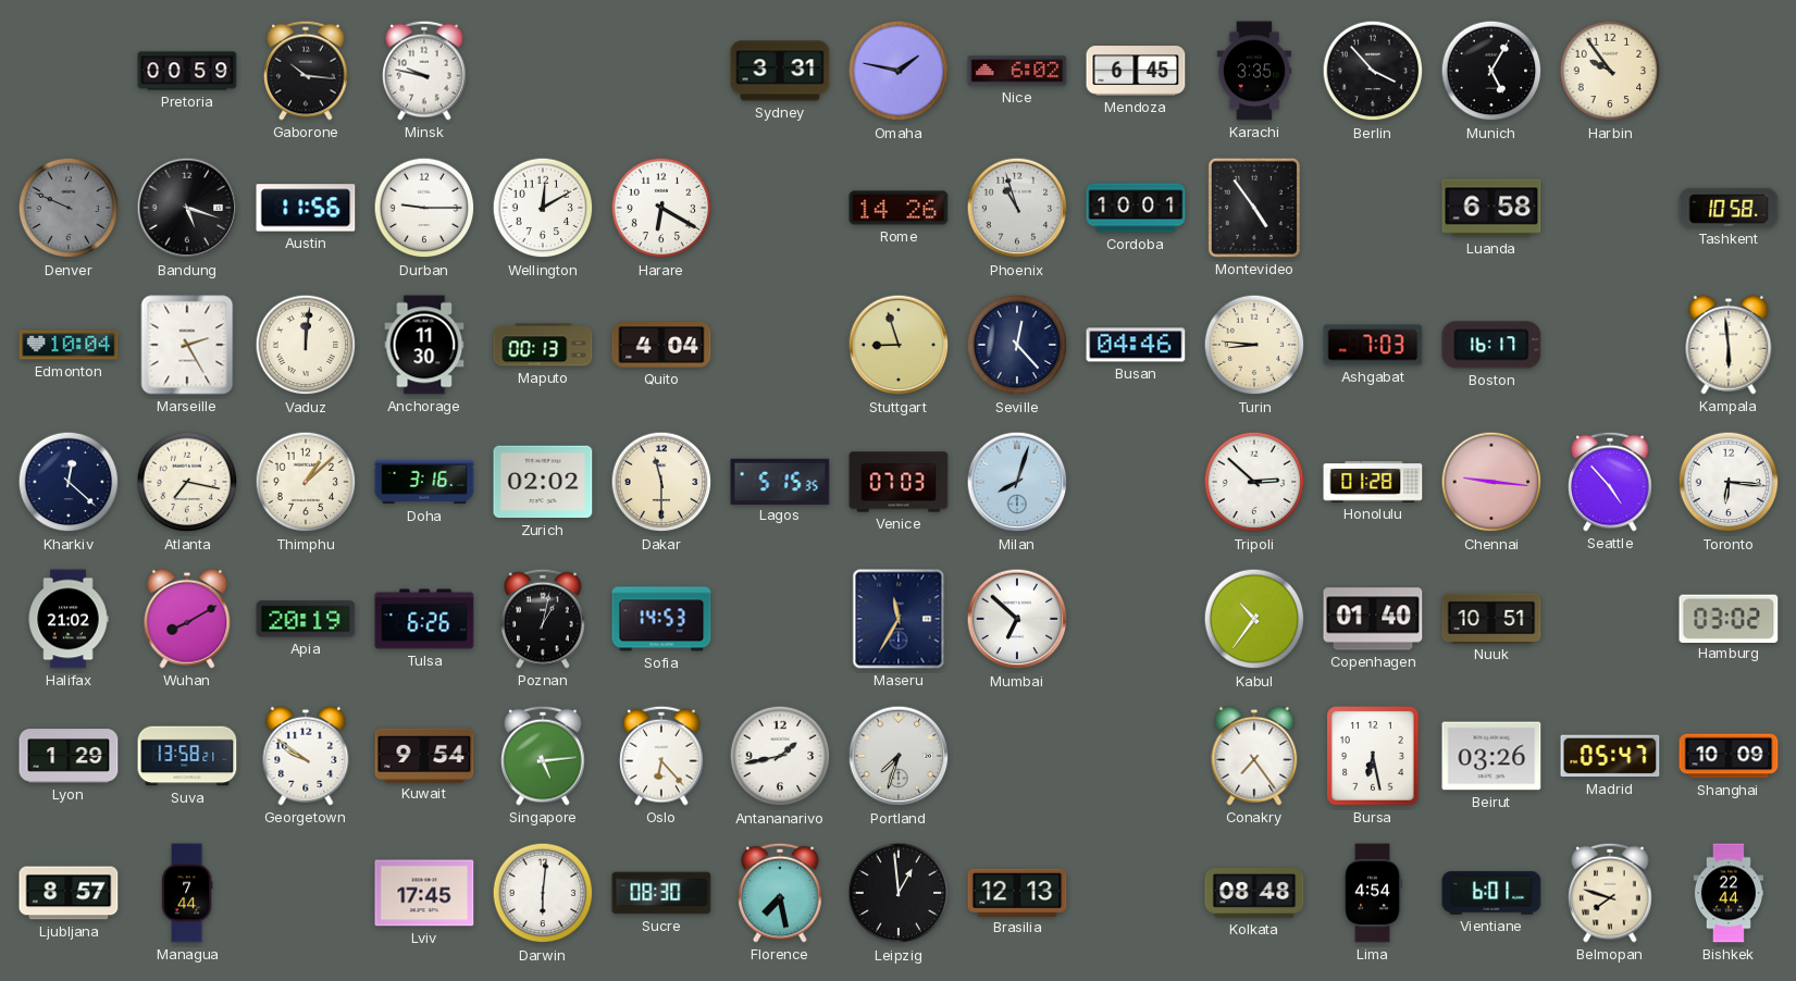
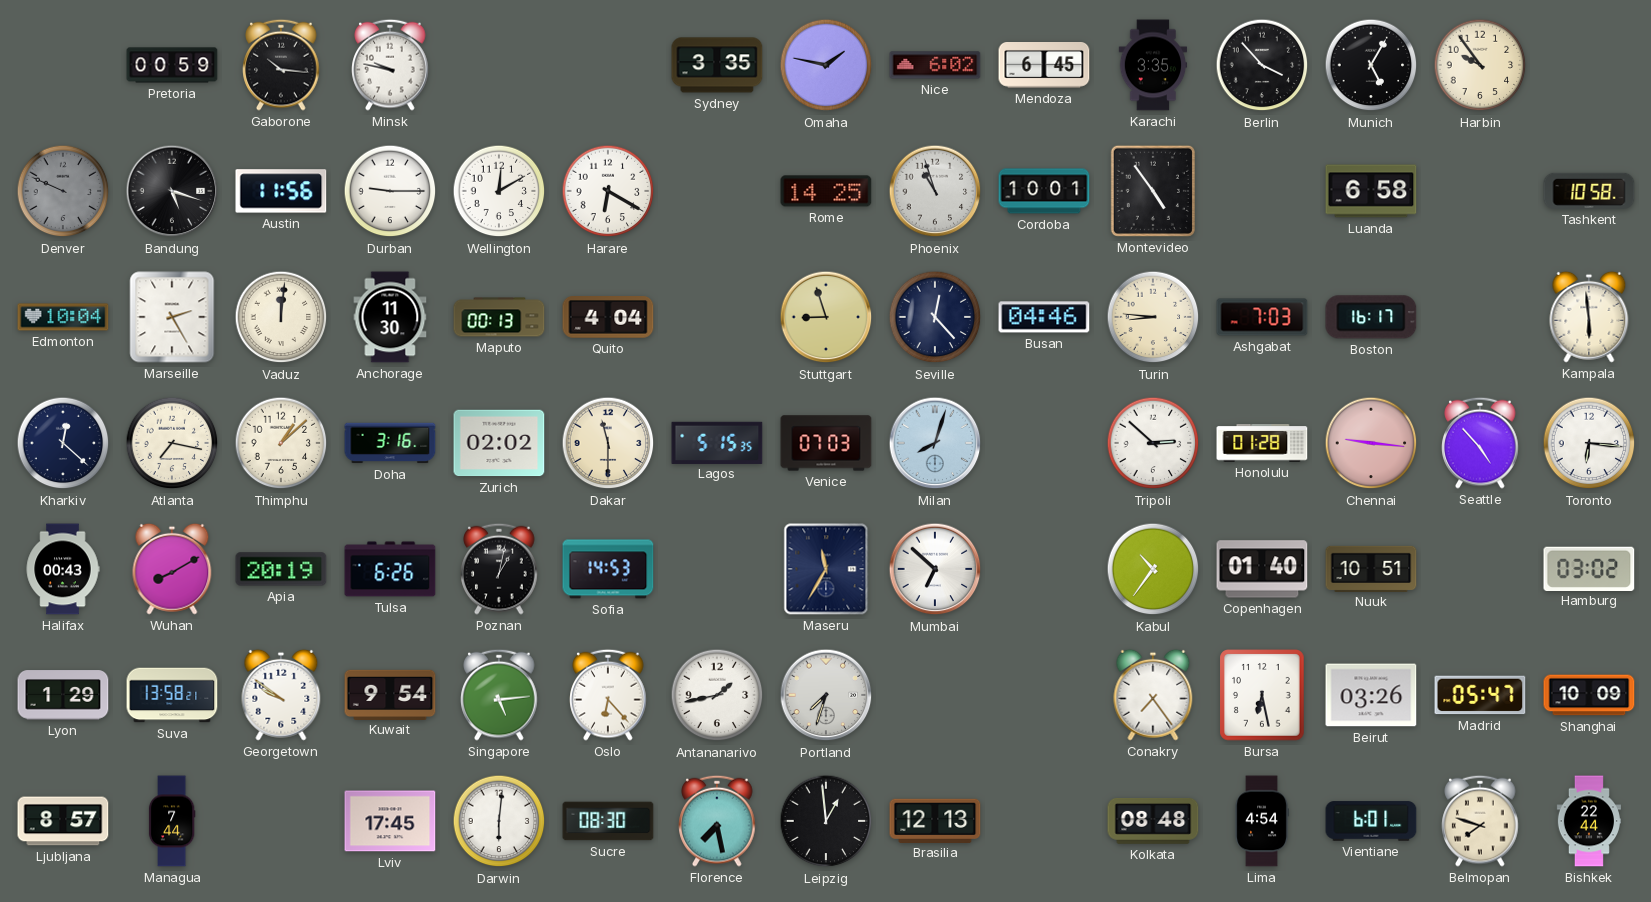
Sydney: 3:31 -> 3:35
Rome: 14:26 -> 14:25
Halifax: 21:02 -> 00:43
